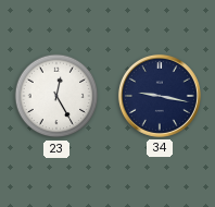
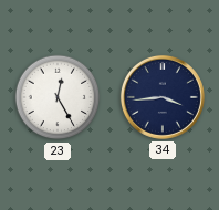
34: 9:17 -> 3:44
